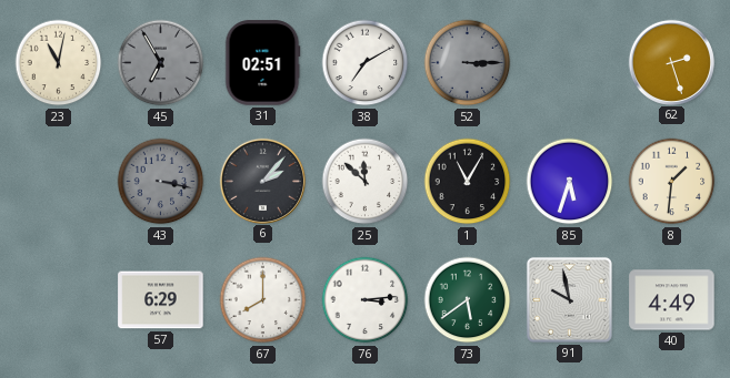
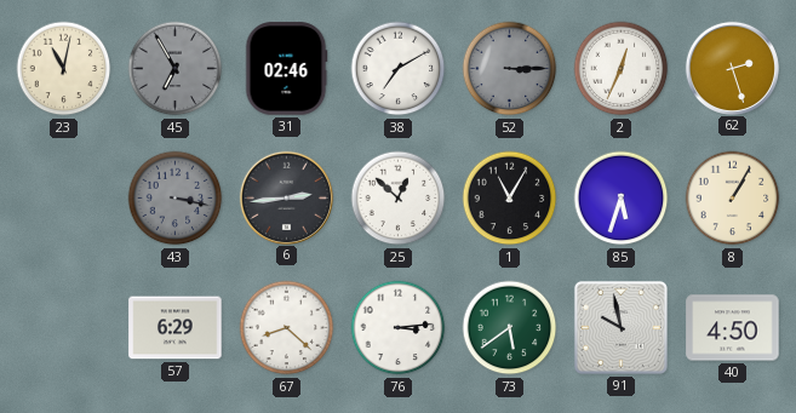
31: 02:51 -> 02:46
2: none -> 12:34
6: 2:07 -> 2:44
25: 11:52 -> 12:52
8: 1:31 -> 1:05
67: 8:00 -> 8:22
40: 4:49 -> 4:50
